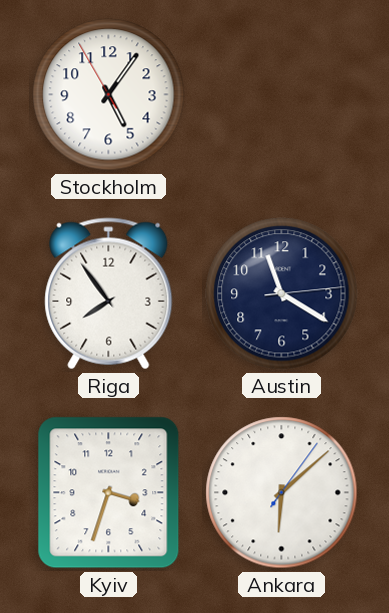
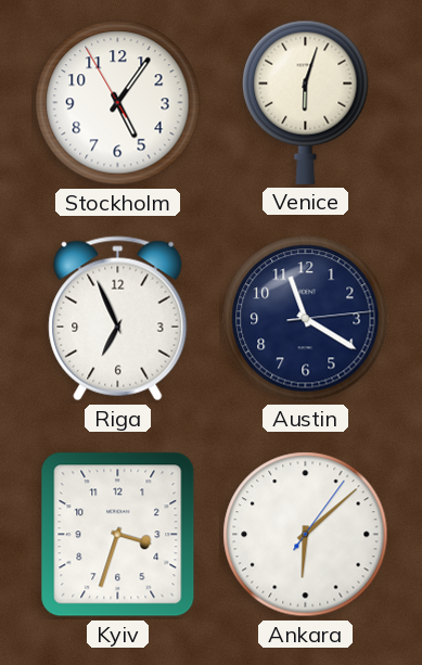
Venice: none -> 6:03
Riga: 7:54 -> 6:56
